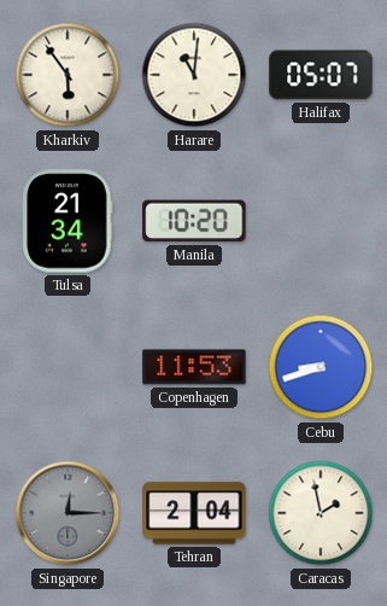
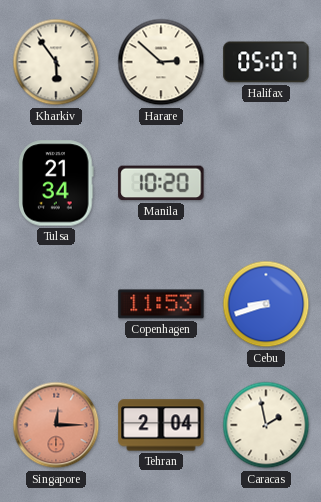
Harare: 11:01 -> 2:52
Singapore dial: grey -> salmon
